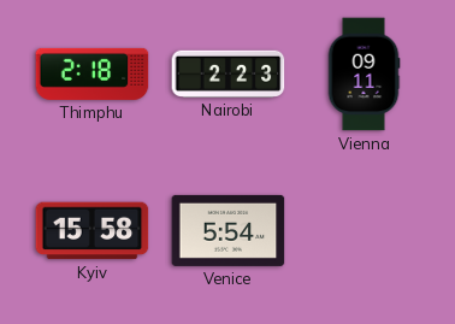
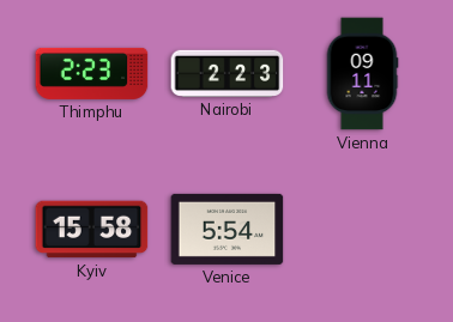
Thimphu: 2:18 -> 2:23
